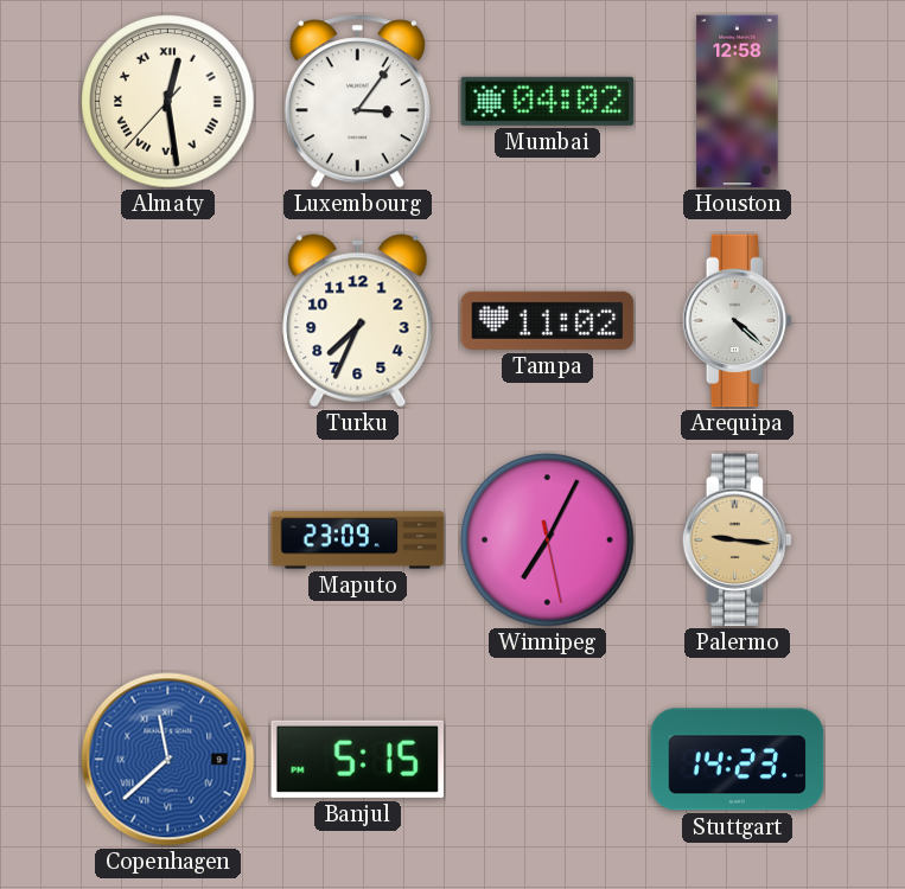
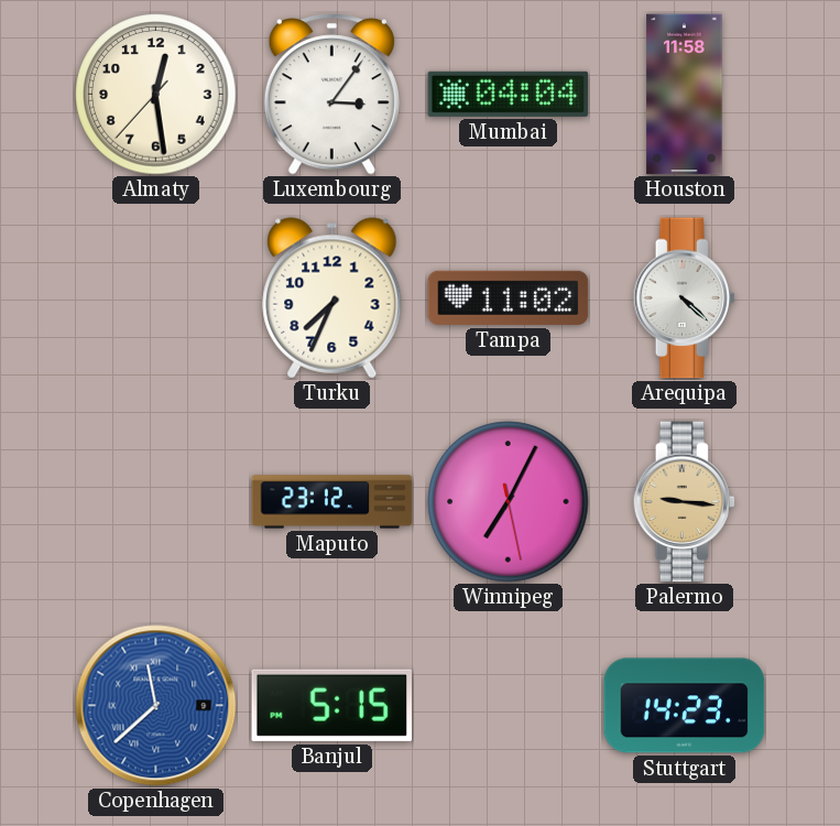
Almaty numerals: Roman -> Arabic
Mumbai: 04:02 -> 04:04
Houston: 12:58 -> 11:58
Maputo: 23:09 -> 23:12
